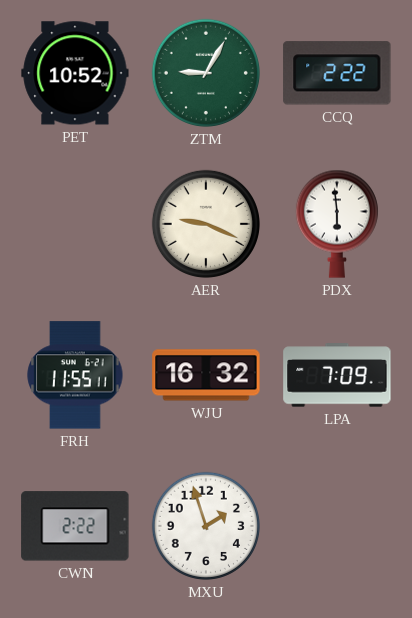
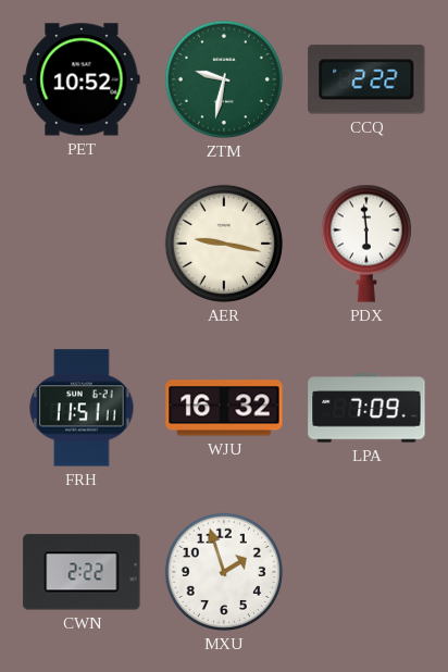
ZTM: 9:05 -> 9:32
AER: 9:19 -> 9:17
FRH: 11:55 -> 11:51
